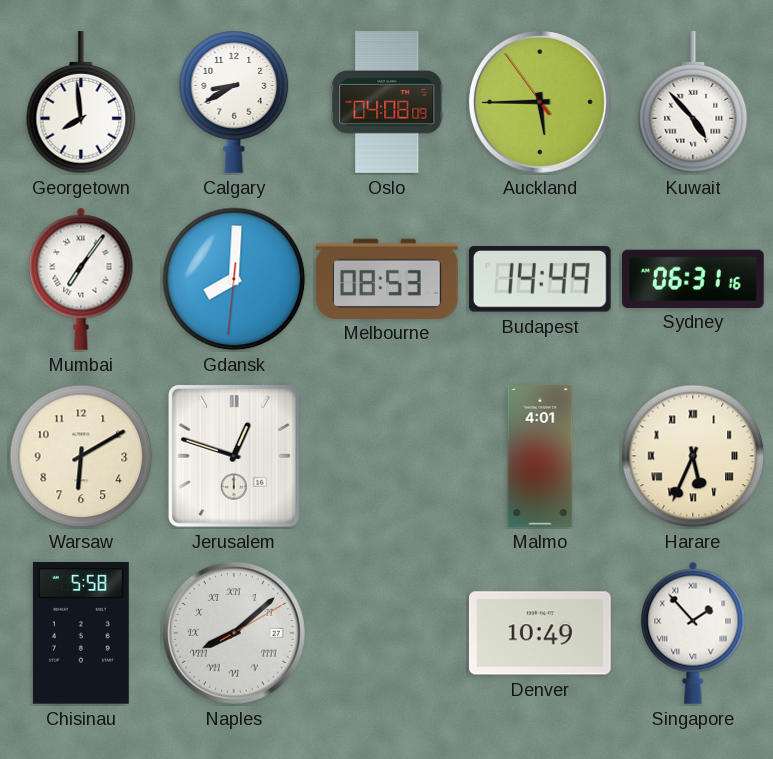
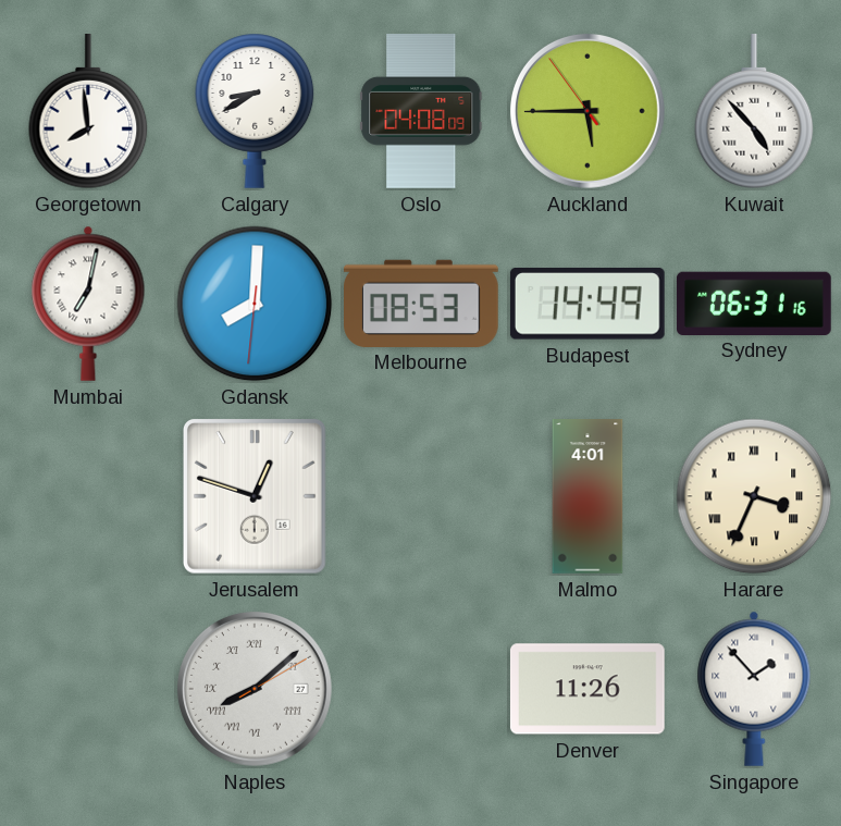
Mumbai: 7:06 -> 7:02
Warsaw: 6:10 -> none
Harare: 5:34 -> 3:34
Chisinau: 5:58 -> none
Denver: 10:49 -> 11:26
